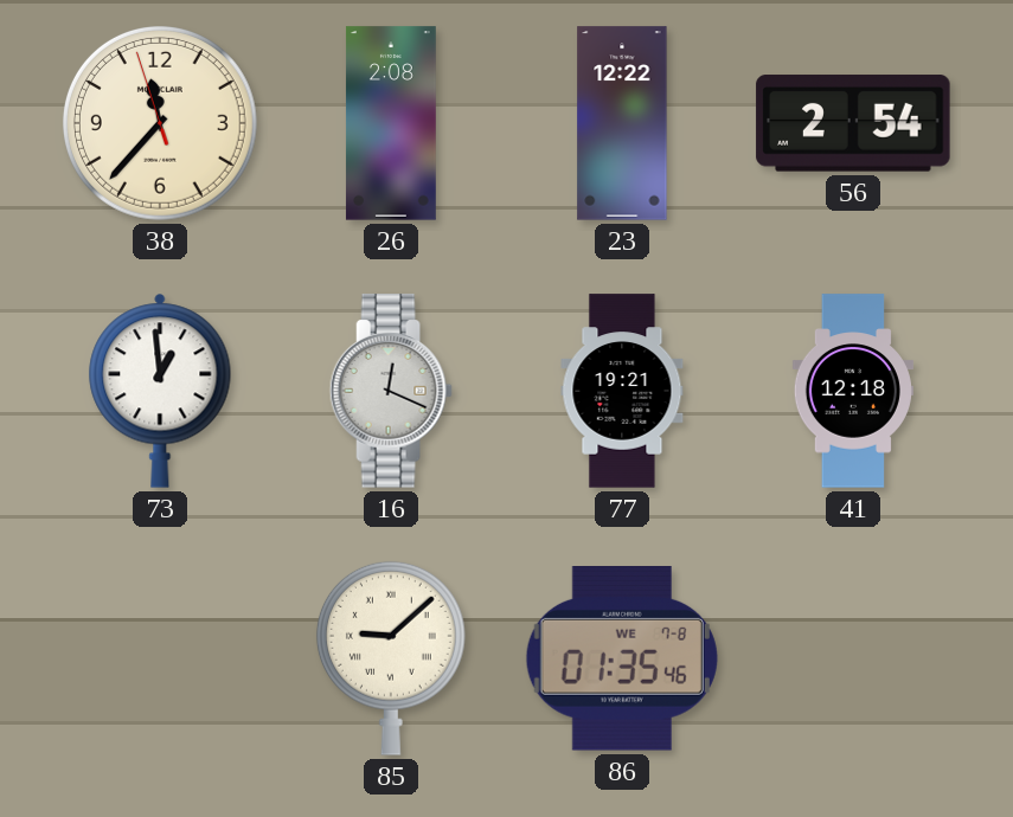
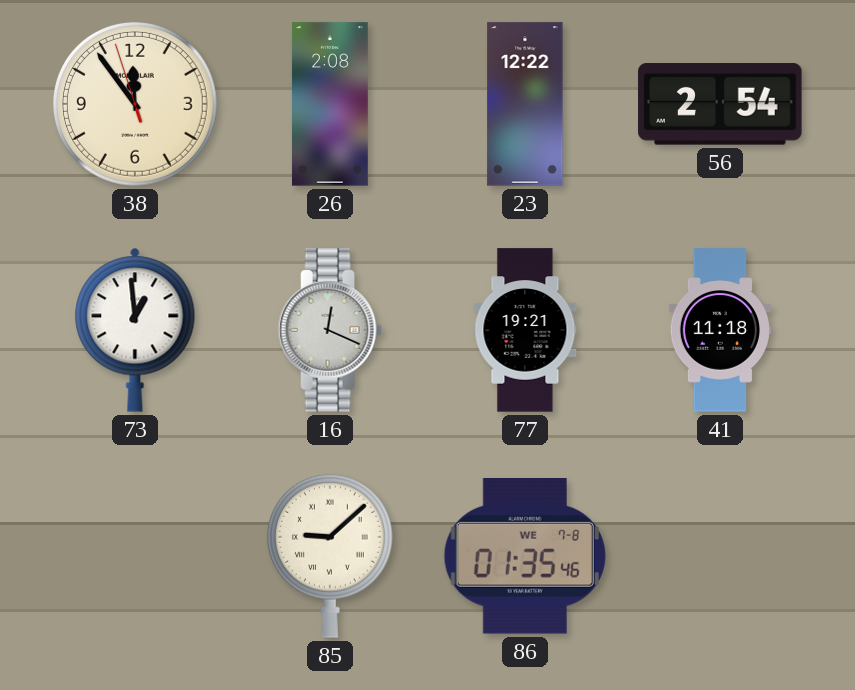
38: 11:36 -> 11:53
41: 12:18 -> 11:18
